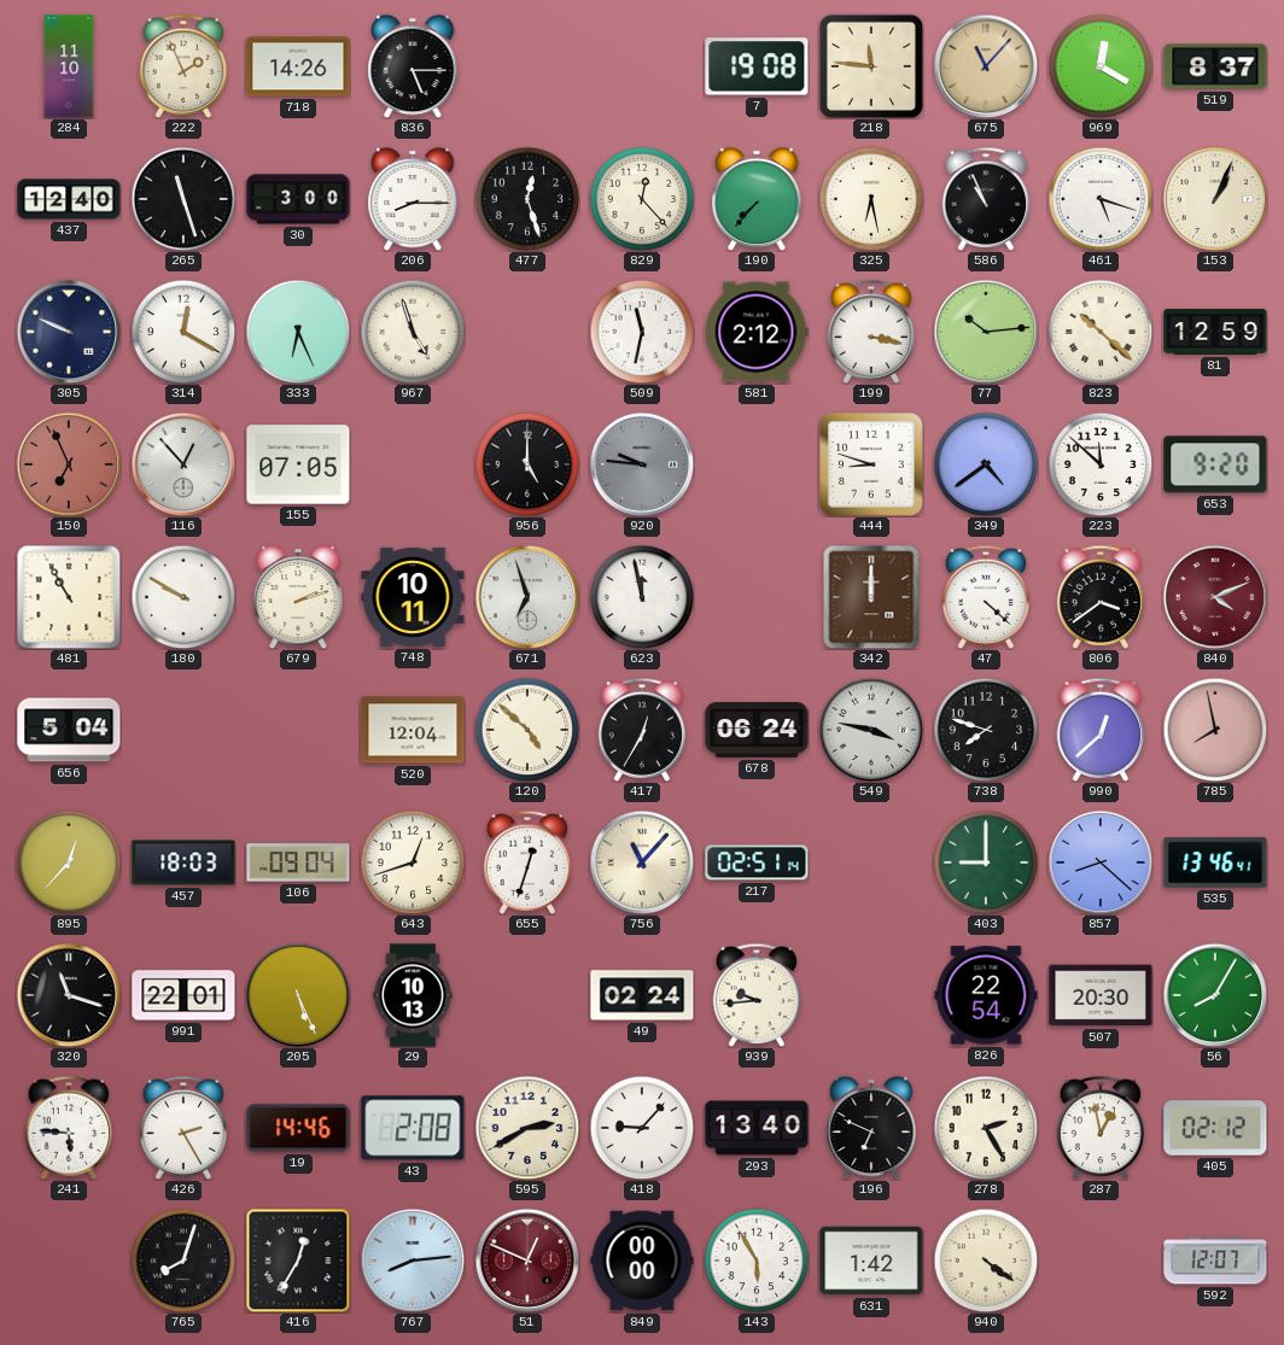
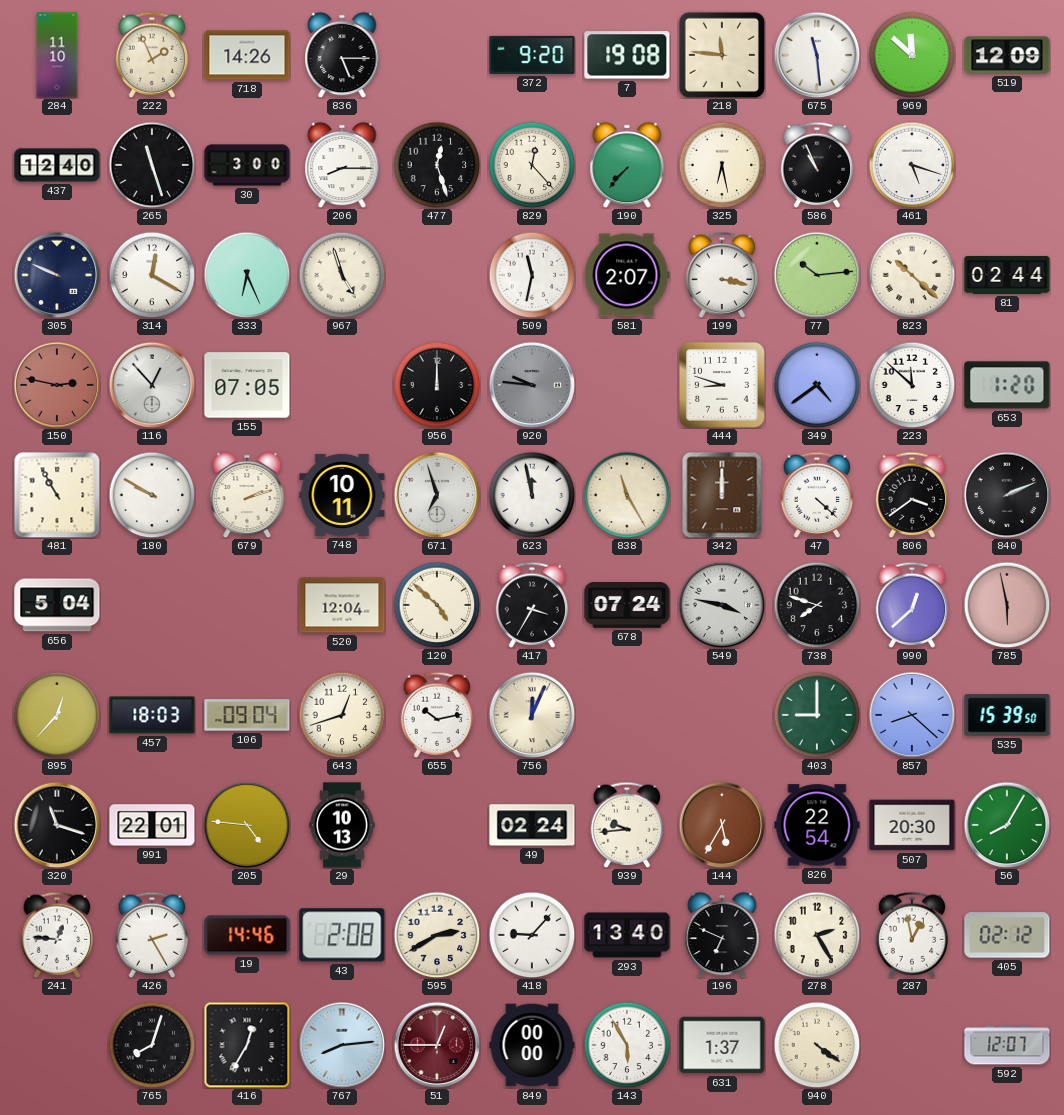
372: none -> 9:20
675: 11:07 -> 11:29
675 dial: champagne -> white
969: 12:20 -> 11:52
519: 8:37 -> 12:09
153: 1:04 -> none
581: 2:12 -> 2:07
81: 12:59 -> 02:44
150: 6:56 -> 2:47
956: 5:00 -> 12:00
653: 9:20 -> 1:20
838: none -> 11:25
840: 4:11 -> 2:11
840 dial: burgundy -> black
417: 12:35 -> 3:35
678: 06:24 -> 07:24
785: 7:58 -> 5:58
655: 12:33 -> 10:13
756: 11:07 -> 12:04
217: 02:51 -> none
535: 13:46 -> 15:39
205: 5:26 -> 4:46
144: none -> 5:35
241: 5:46 -> 12:46
51: 12:49 -> 12:45
631: 1:42 -> 1:37
